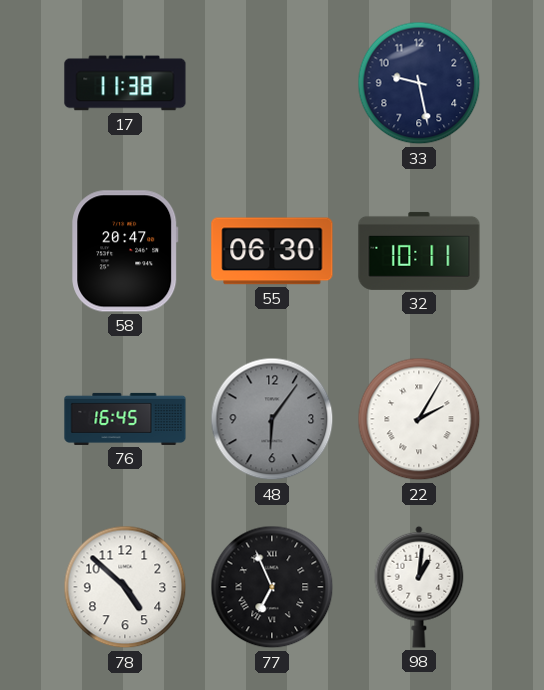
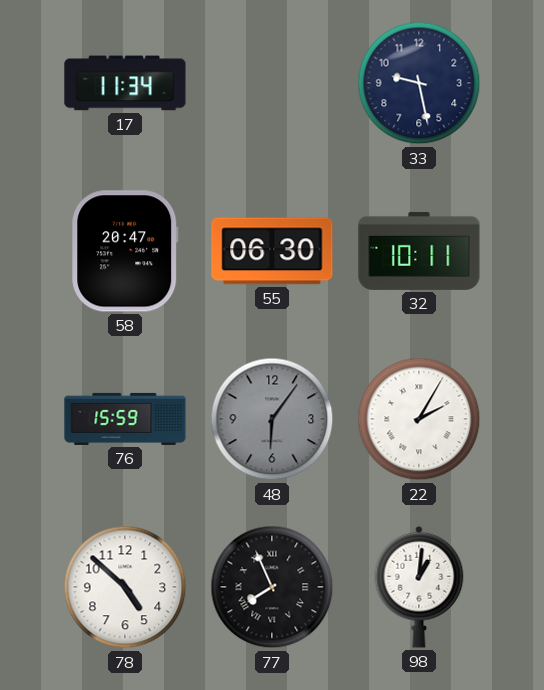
17: 11:38 -> 11:34
76: 16:45 -> 15:59
77: 6:56 -> 7:56
